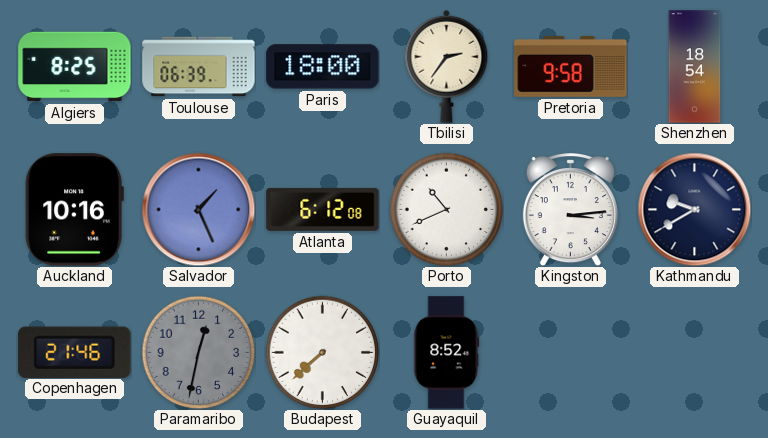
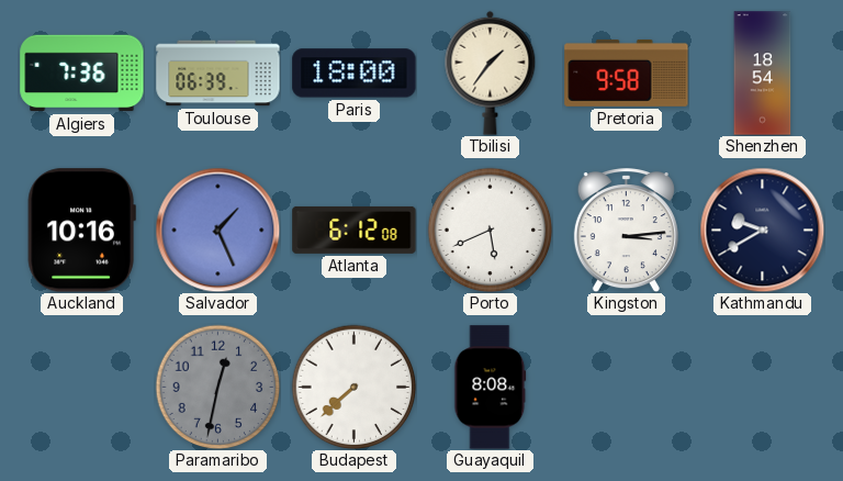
Algiers: 8:25 -> 7:36
Tbilisi: 2:36 -> 1:36
Porto: 10:41 -> 5:41
Copenhagen: 21:46 -> none
Guayaquil: 8:52 -> 8:08
